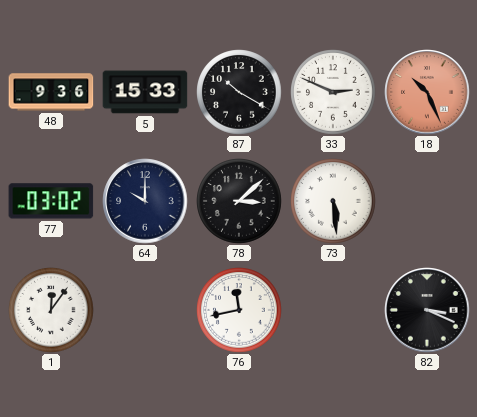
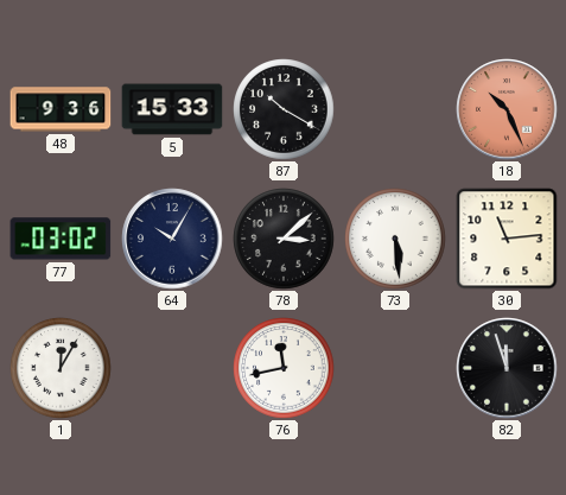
33: 2:49 -> none
64: 10:00 -> 10:05
30: none -> 11:14
1: 12:06 -> 12:05
82: 3:19 -> 11:57
